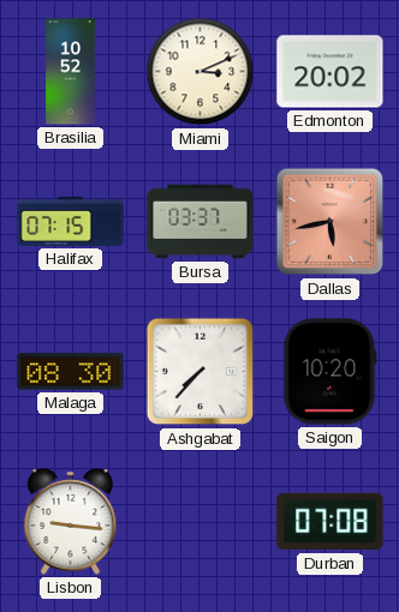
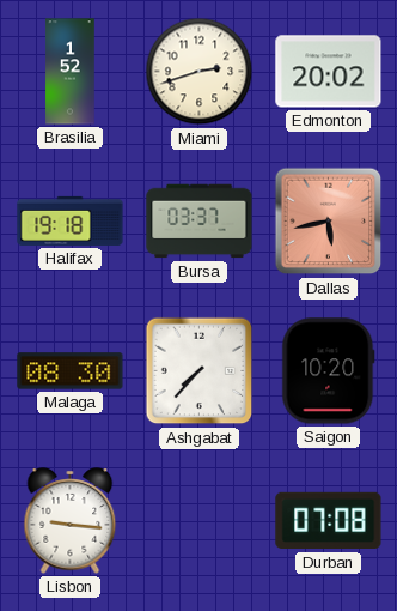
Brasilia: 10:52 -> 1:52
Miami: 3:11 -> 2:42
Halifax: 07:15 -> 19:18
